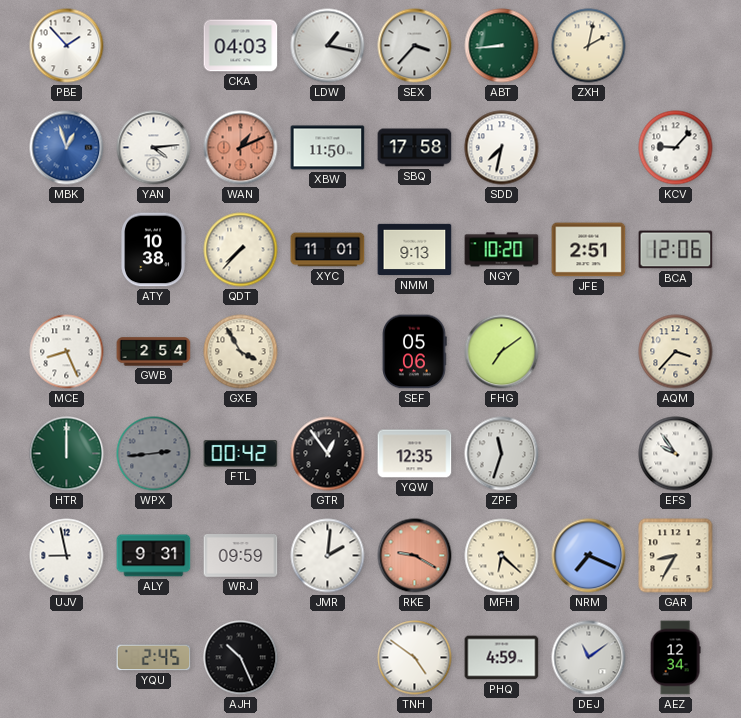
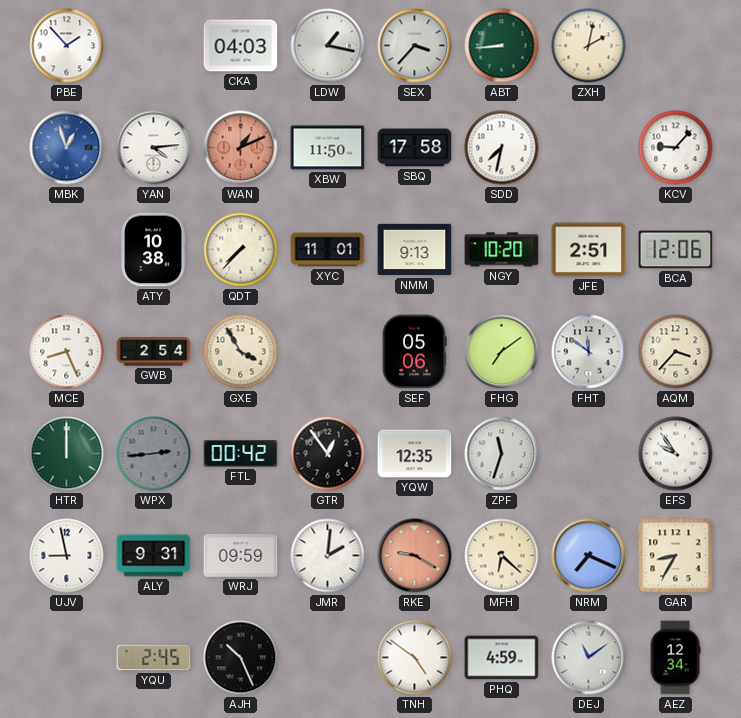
FHT: none -> 11:51
